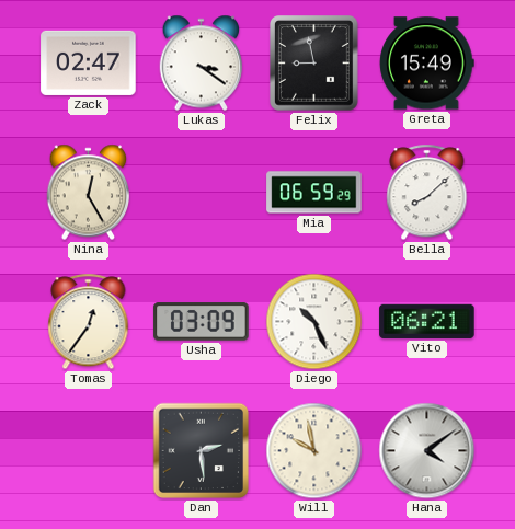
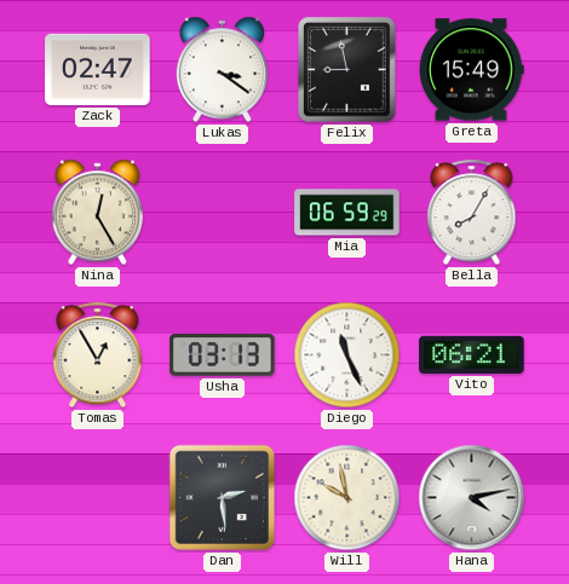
Bella: 8:08 -> 8:05
Tomas: 12:36 -> 12:55
Usha: 03:09 -> 03:13
Diego: 10:26 -> 11:26
Hana: 4:09 -> 4:13
